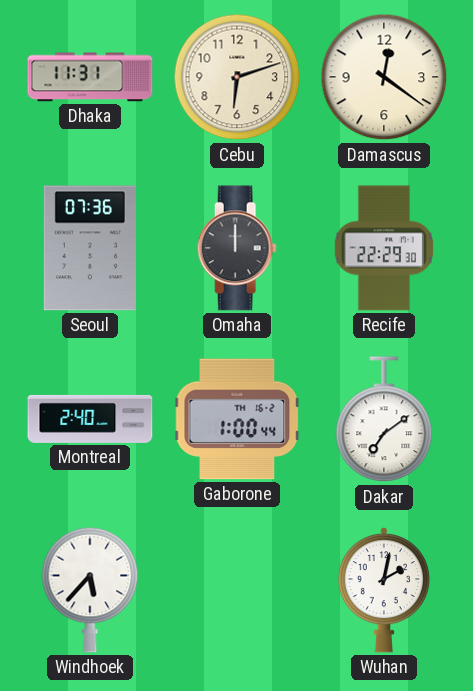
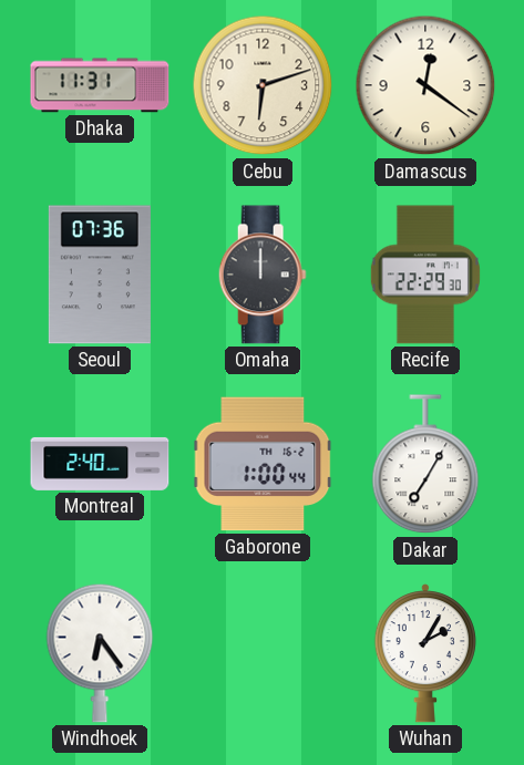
Dakar: 7:09 -> 7:05
Windhoek: 5:37 -> 6:24
Wuhan: 2:02 -> 2:05
